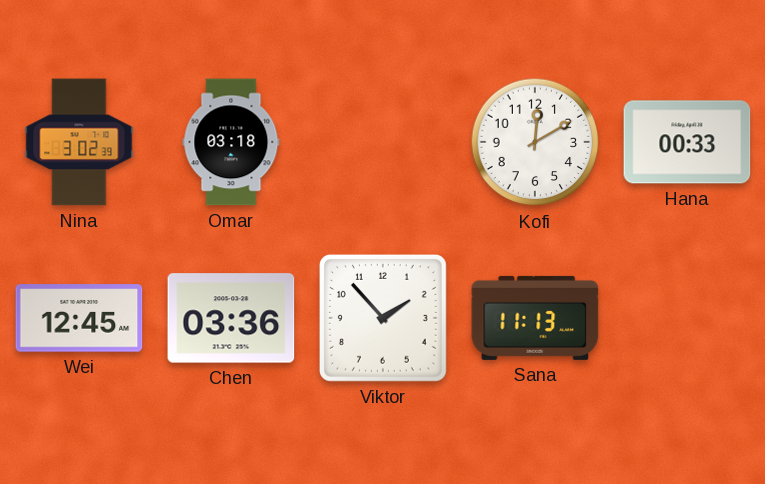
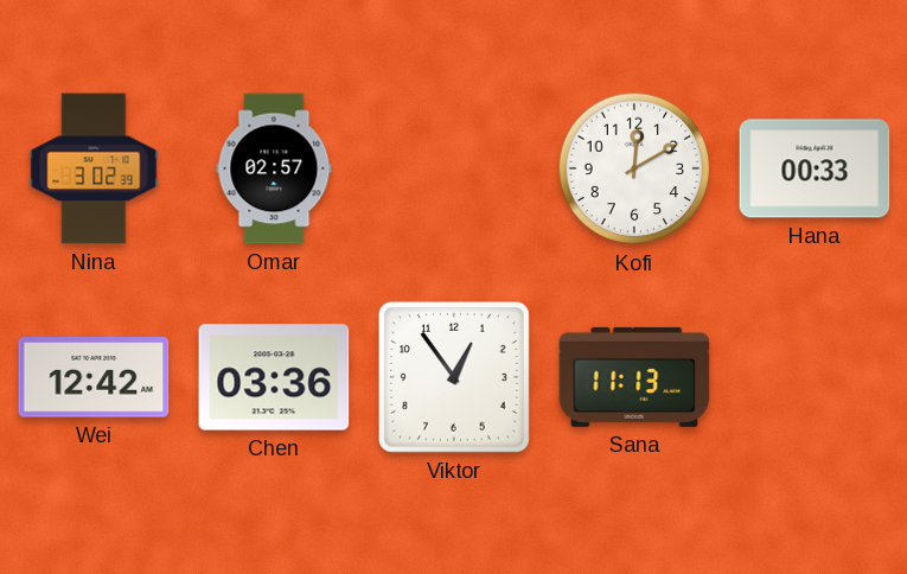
Omar: 03:18 -> 02:57
Wei: 12:45 -> 12:42
Viktor: 1:53 -> 12:54
